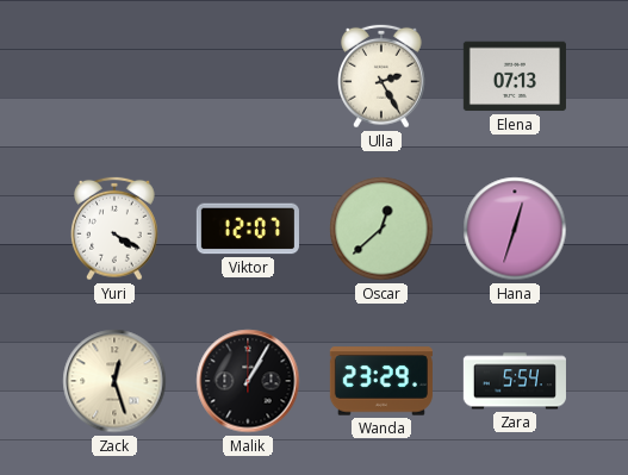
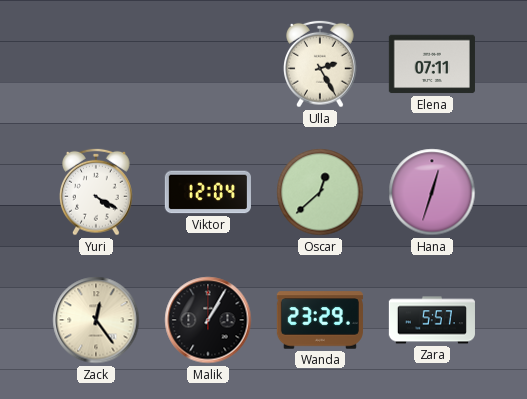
Elena: 07:13 -> 07:11
Viktor: 12:07 -> 12:04
Zack: 12:27 -> 12:24
Zara: 5:54 -> 5:57
